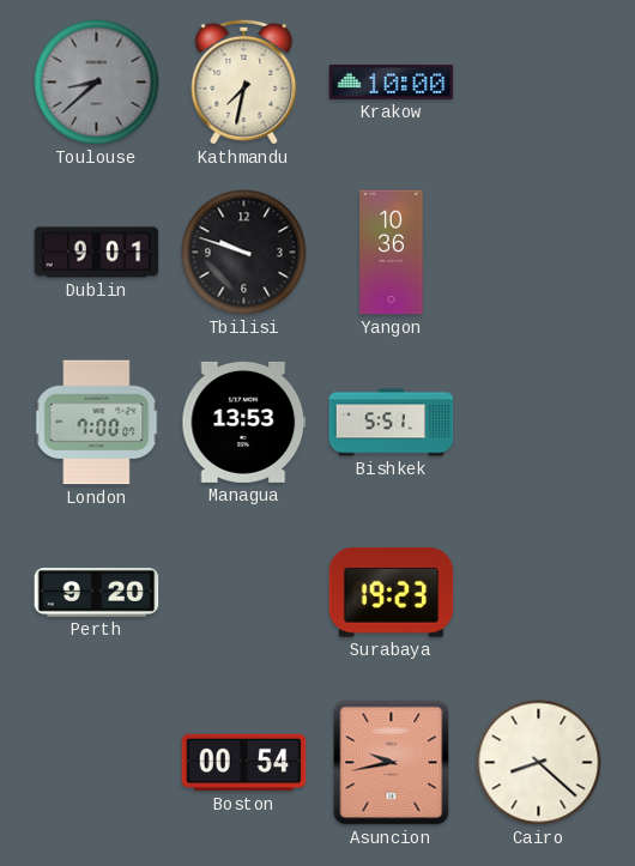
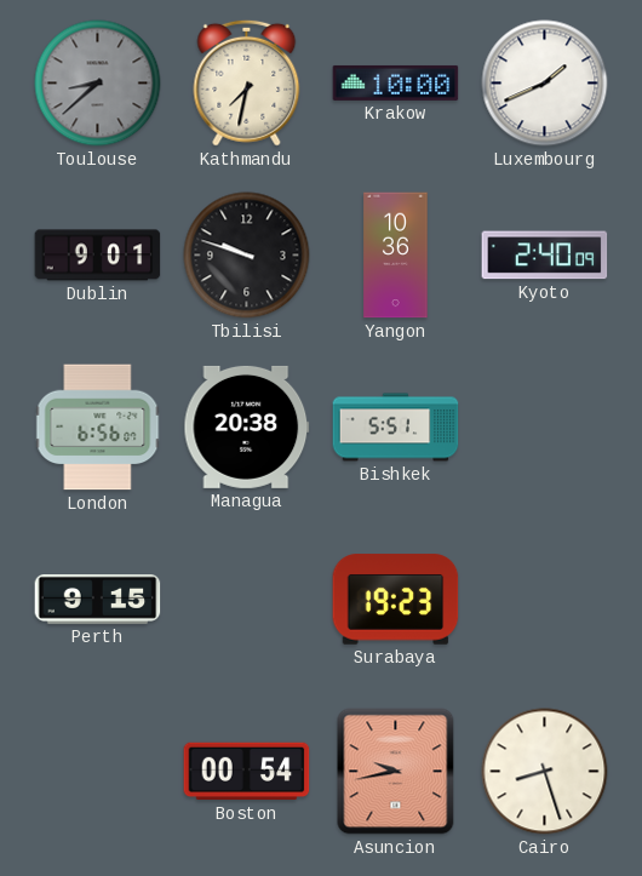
Luxembourg: none -> 1:41
Kyoto: none -> 2:40
London: 7:00 -> 6:56
Managua: 13:53 -> 20:38
Perth: 9:20 -> 9:15
Cairo: 8:22 -> 8:27
